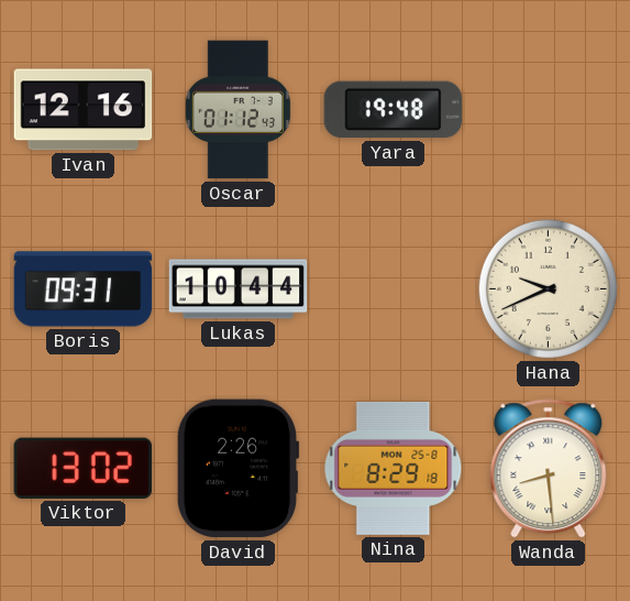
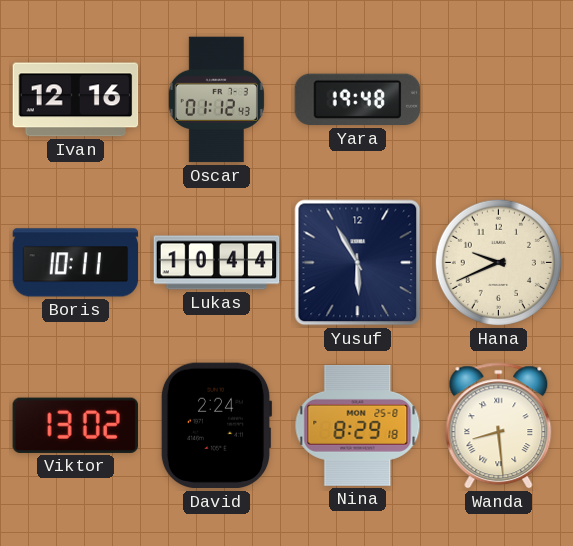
Boris: 09:31 -> 10:11
Yusuf: none -> 5:55
David: 2:26 -> 2:24
